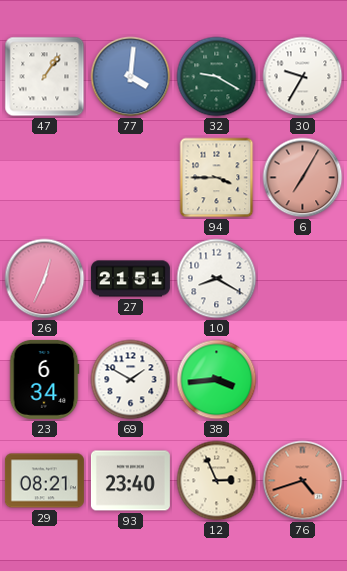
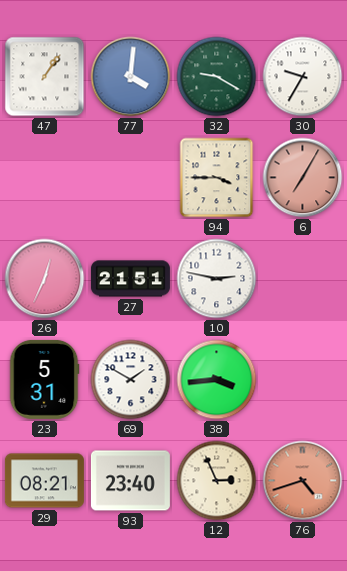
10: 8:20 -> 2:47
23: 6:34 -> 5:31
